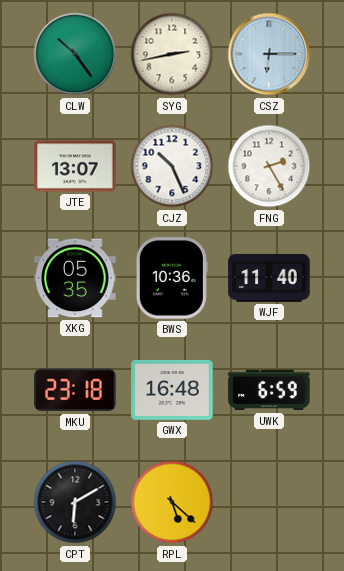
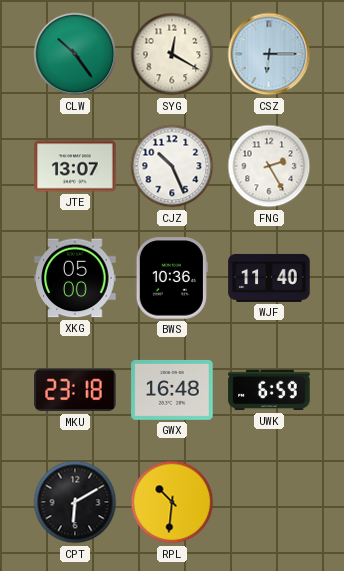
SYG: 2:43 -> 12:20
XKG: 05:35 -> 05:00
RPL: 5:22 -> 10:31
